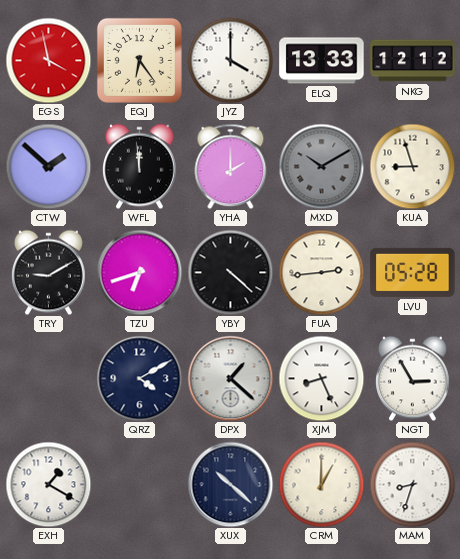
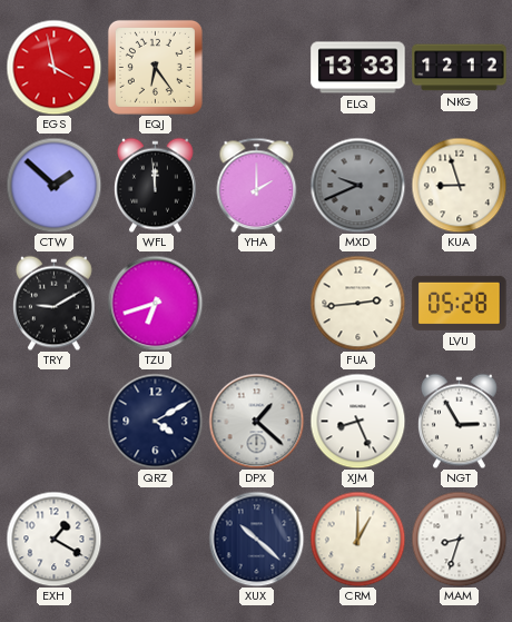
JYZ: 4:00 -> none
MXD: 10:10 -> 9:41
YBY: 4:22 -> none
